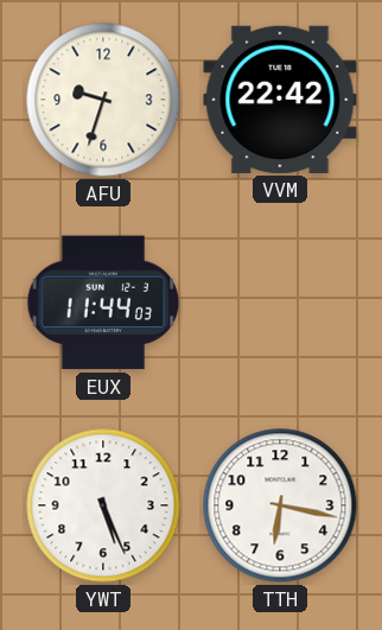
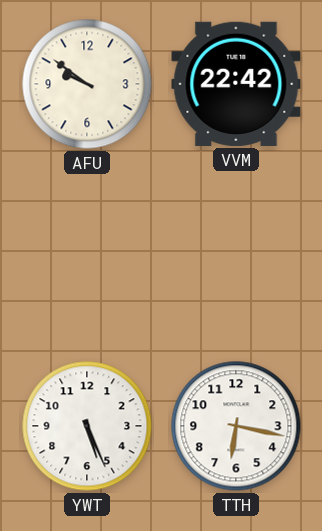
AFU: 9:33 -> 9:51
EUX: 11:44 -> none
